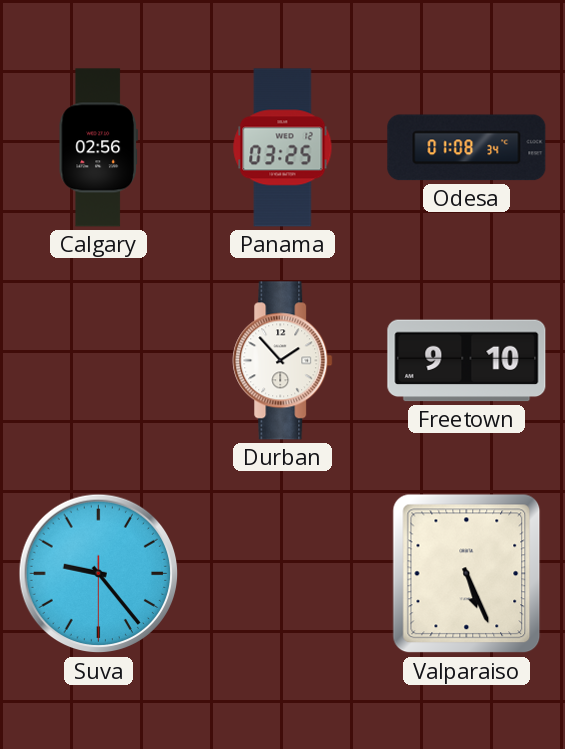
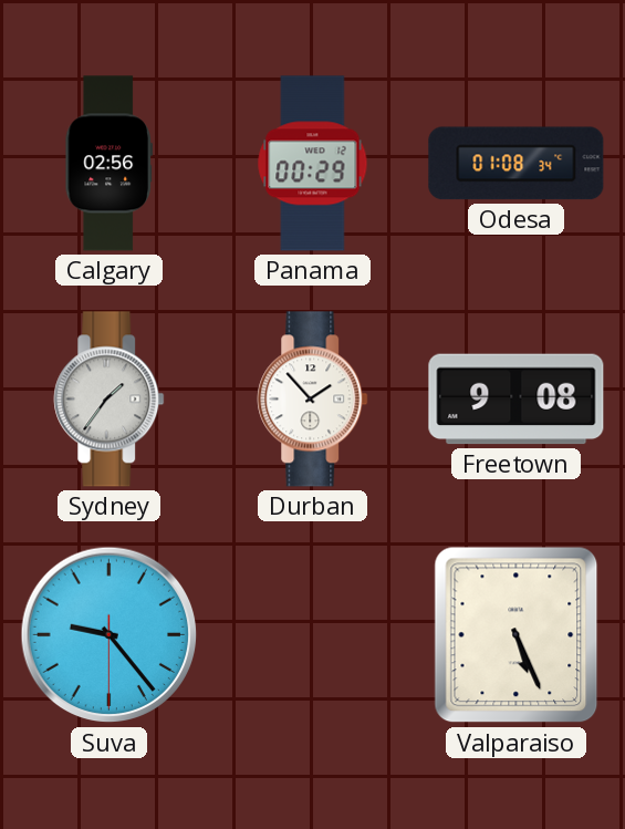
Panama: 03:25 -> 00:29
Sydney: none -> 1:36
Freetown: 9:10 -> 9:08
